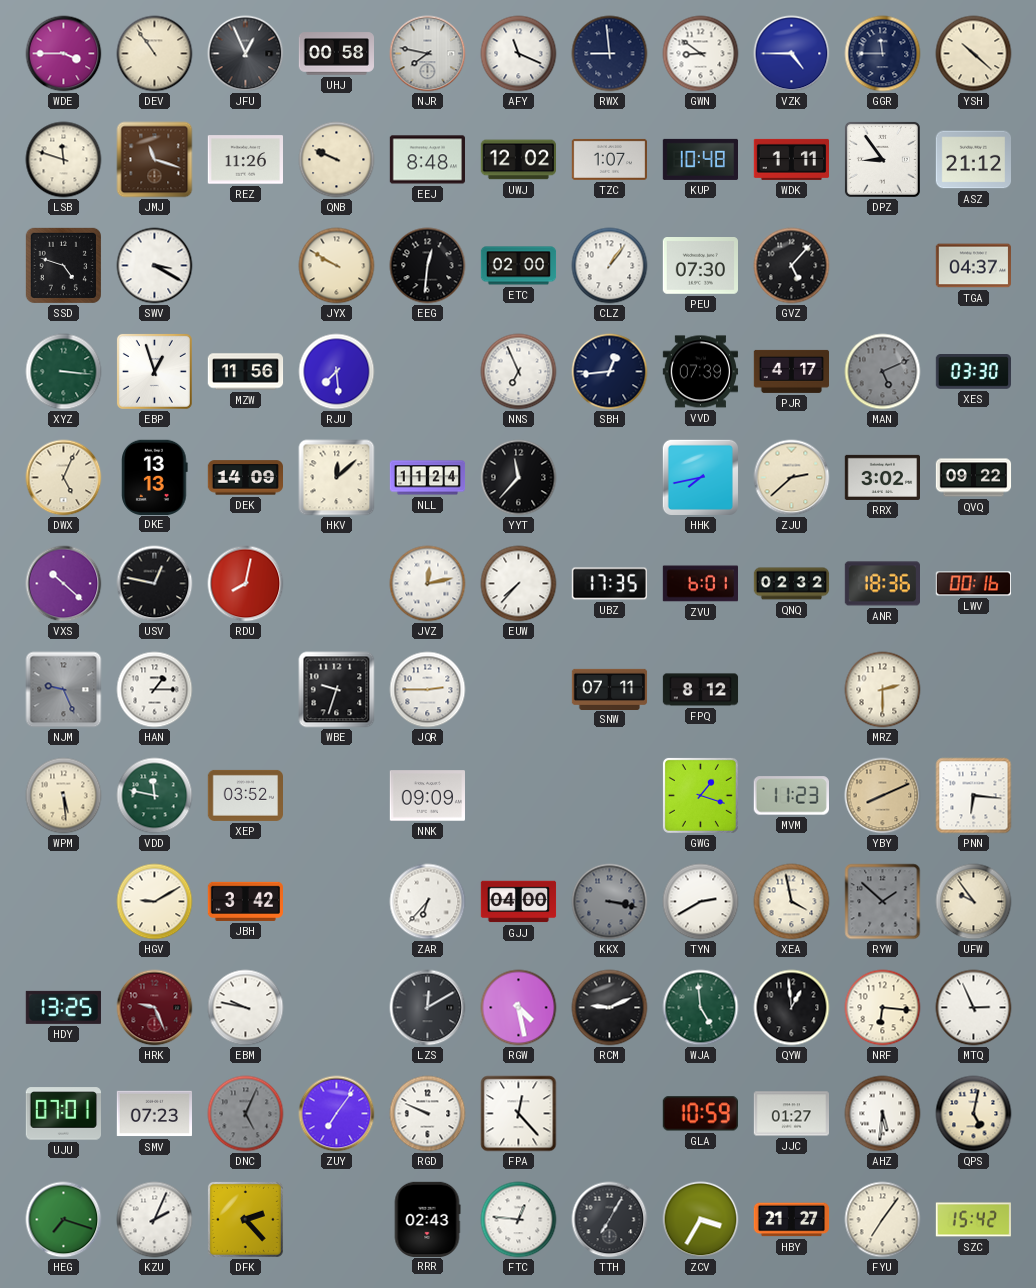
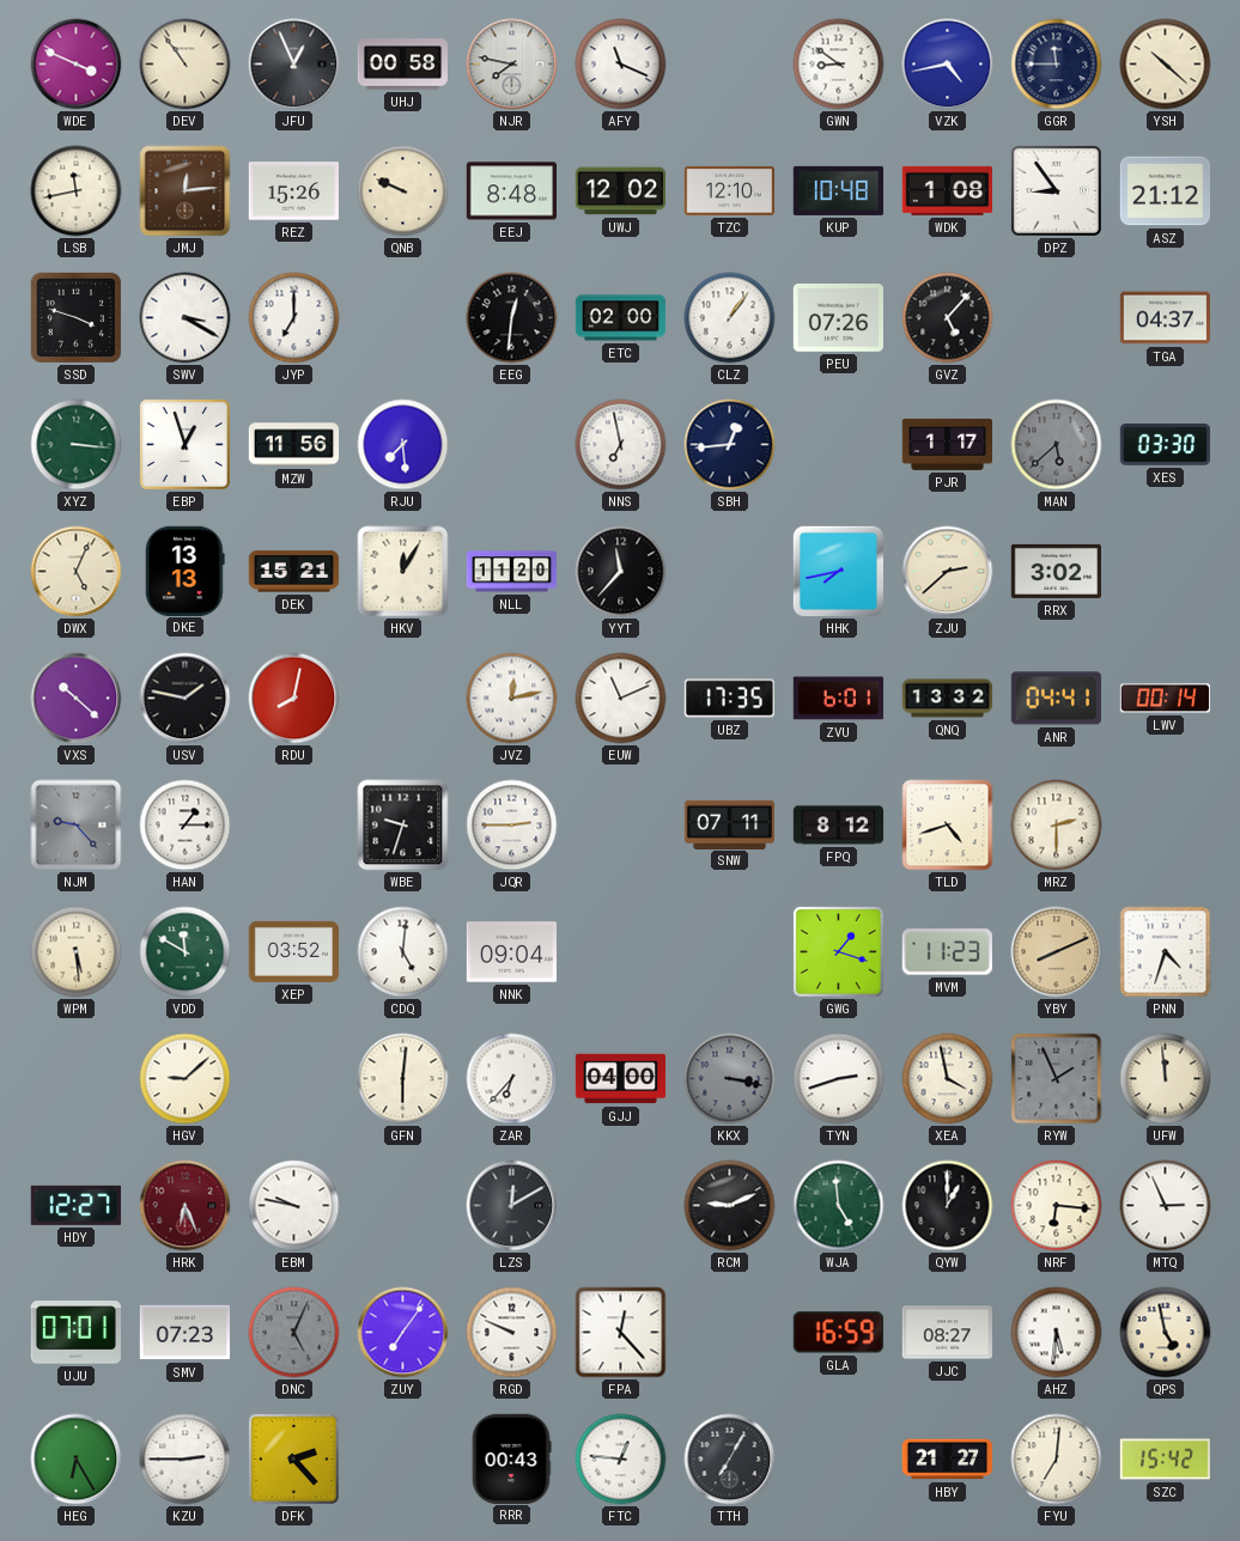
WDE: 3:45 -> 3:49
RWX: 8:59 -> none
VZK: 4:45 -> 4:43
LSB: 11:48 -> 11:43
JMJ: 11:18 -> 12:14
REZ: 11:26 -> 15:26
TZC: 1:07 -> 12:10
WDK: 1:11 -> 1:08
SSD: 4:48 -> 3:48
JYP: none -> 7:00
JYX: 9:50 -> none
PEU: 07:30 -> 07:26
NNS: 6:56 -> 6:58
VVD: 07:39 -> none
PJR: 4:17 -> 1:17
MAN: 5:11 -> 5:38
DEK: 14:09 -> 15:21
HKV: 12:08 -> 12:05
NLL: 11:24 -> 11:20
QVQ: 09:22 -> none
USV: 12:47 -> 1:47
EUW: 7:37 -> 11:11
QNQ: 02:32 -> 13:32
ANR: 18:36 -> 04:41
LWV: 00:16 -> 00:14
NJM: 9:26 -> 9:23
TLD: none -> 4:42
VDD: 11:47 -> 11:50
CDQ: none -> 5:01
NNK: 09:09 -> 09:04
PNN: 6:16 -> 4:33
HGV: 9:10 -> 9:08
JBH: 3:42 -> none
GFN: none -> 6:01
TYN: 2:40 -> 2:42
RYW: 1:52 -> 1:56
UFW: 9:54 -> 11:59
HDY: 13:25 -> 12:27
HRK: 9:26 -> 6:26
RGW: 4:28 -> none
QYW: 12:59 -> 1:00
GLA: 10:59 -> 16:59
JJC: 01:27 -> 08:27
QPS: 5:02 -> 4:58
HEG: 7:18 -> 6:25
KZU: 2:04 -> 2:45
RRR: 02:43 -> 00:43
ZCV: 3:35 -> none
FYU: 7:06 -> 7:01
